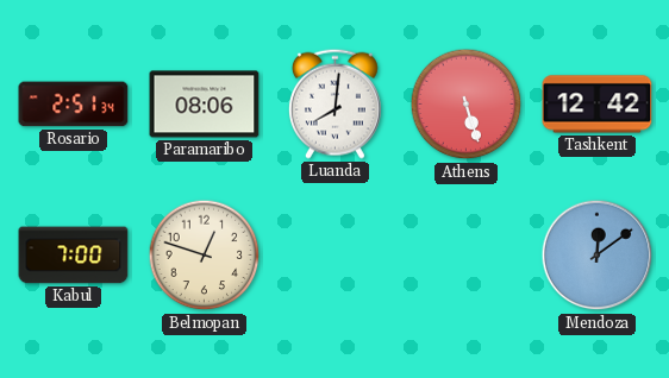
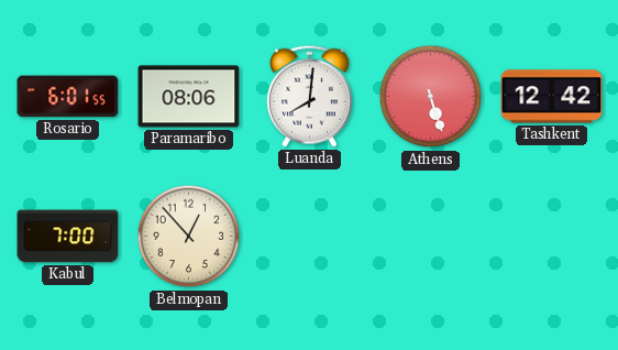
Rosario: 2:51 -> 6:01
Belmopan: 12:48 -> 12:53
Mendoza: 12:09 -> none
